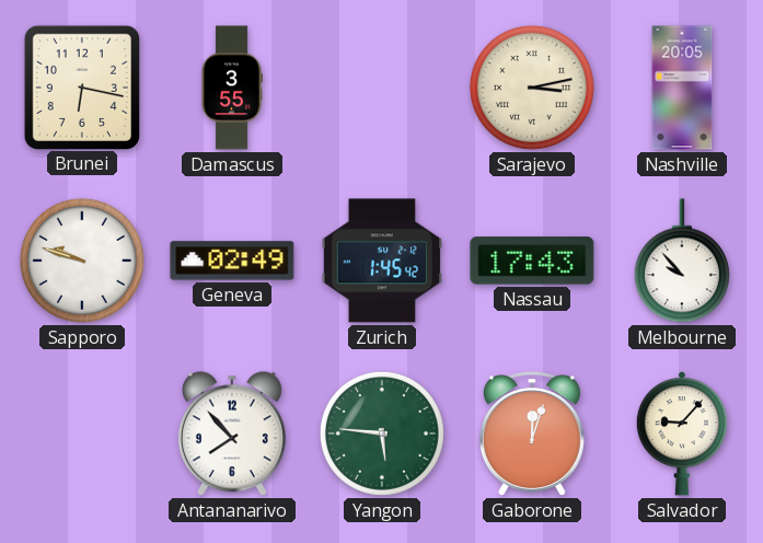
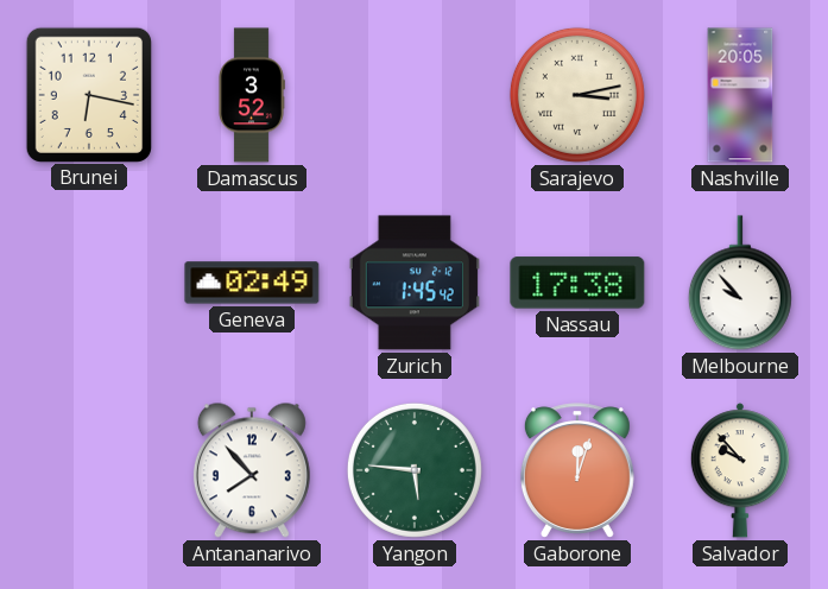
Damascus: 3:55 -> 3:52
Sapporo: 9:48 -> none
Nassau: 17:43 -> 17:38
Salvador: 9:07 -> 9:53
